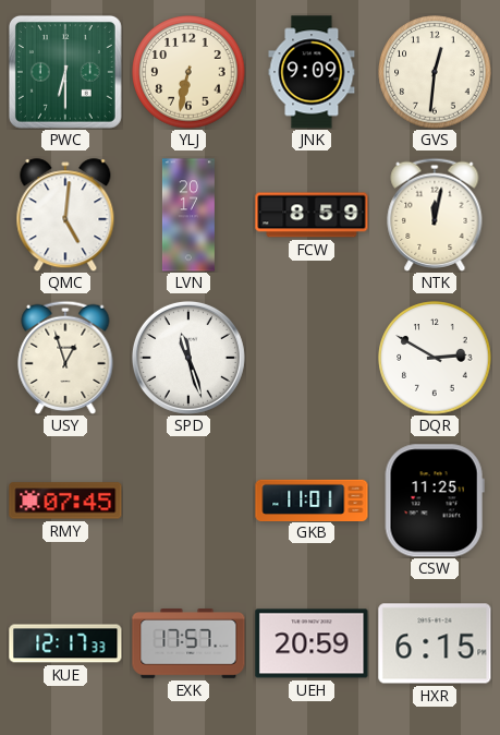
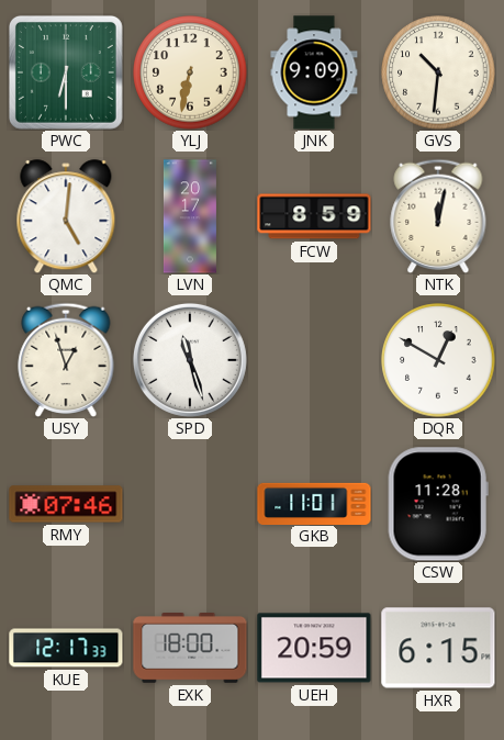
GVS: 12:31 -> 10:31
DQR: 2:50 -> 12:50
RMY: 07:45 -> 07:46
CSW: 11:25 -> 11:28
EXK: 17:57 -> 18:00
